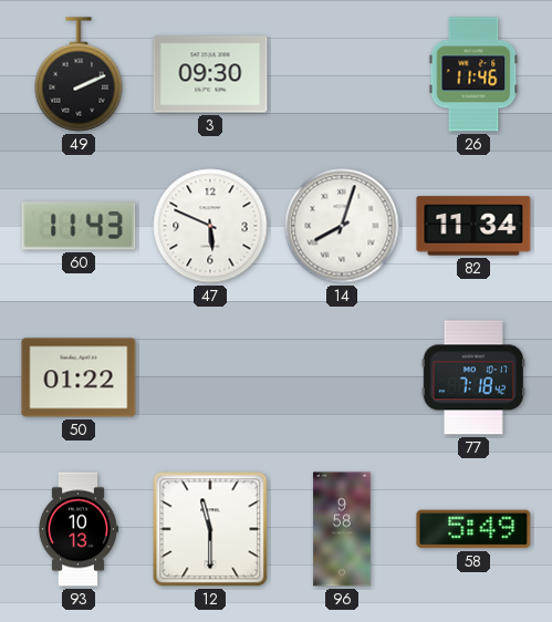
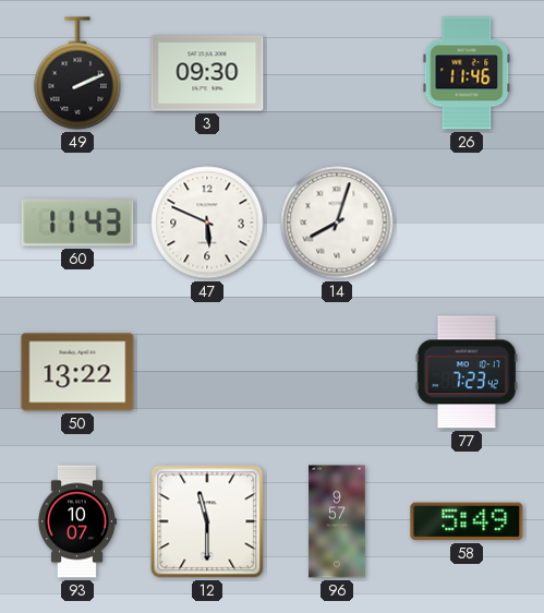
82: 11:34 -> none
50: 01:22 -> 13:22
77: 7:18 -> 7:23
93: 10:13 -> 10:07
96: 9:58 -> 9:57
